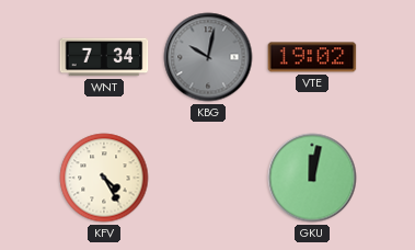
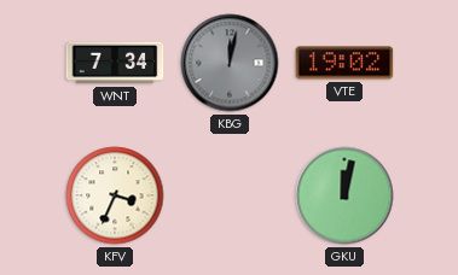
KBG: 10:02 -> 12:02
KFV: 4:25 -> 3:34
